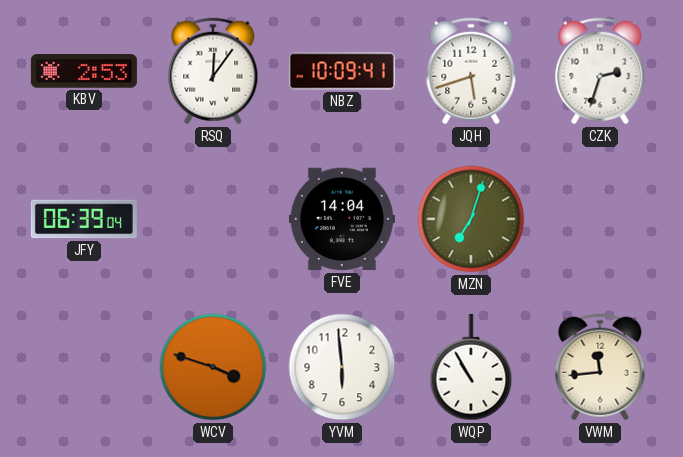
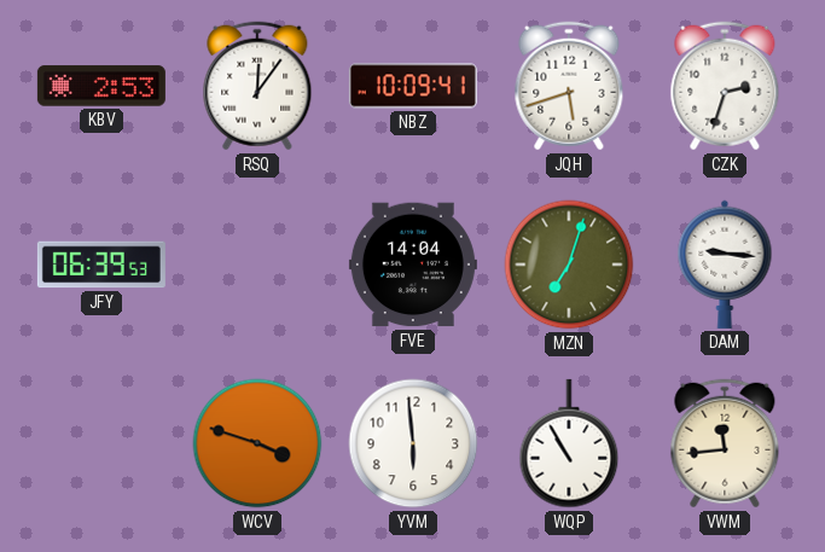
JFY: 06:39:04 -> 06:39:53
DAM: none -> 9:16
